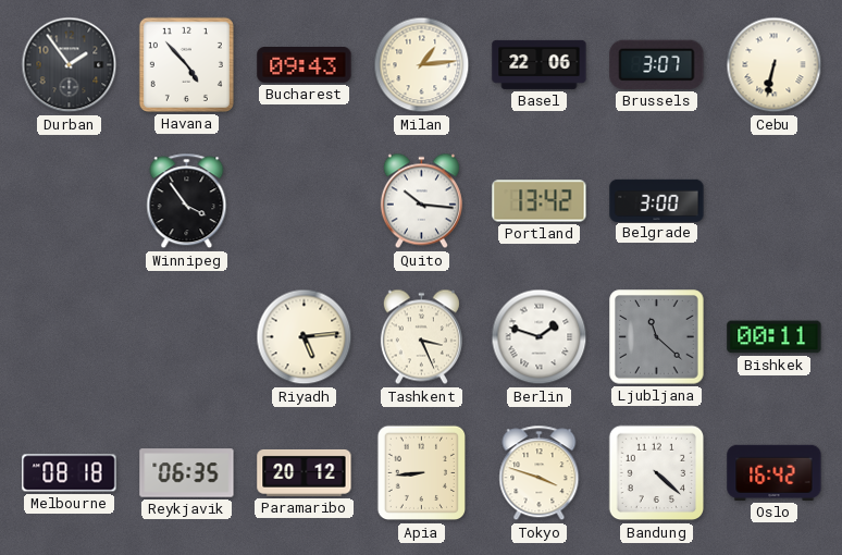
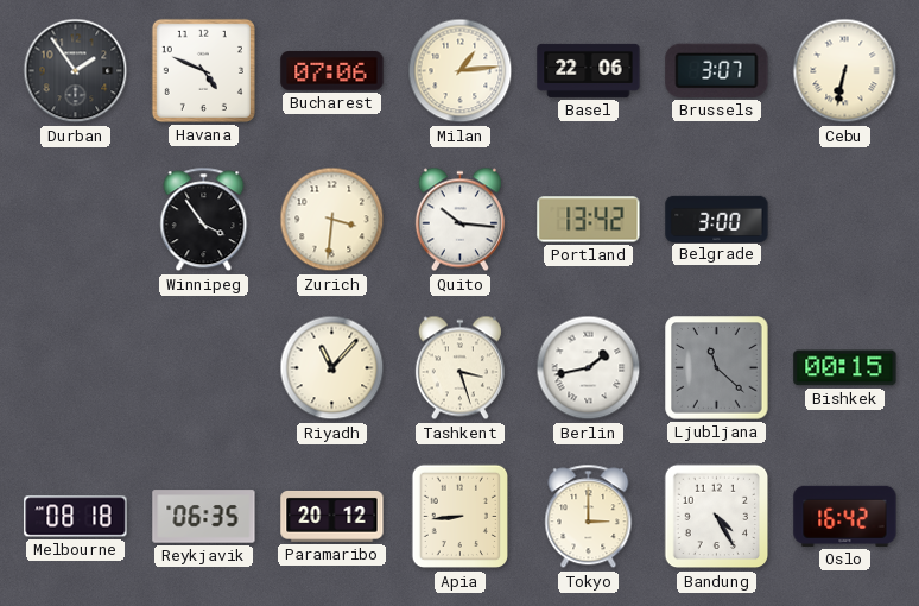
Havana: 4:53 -> 4:49
Bucharest: 09:43 -> 07:06
Zurich: none -> 3:31
Riyadh: 5:14 -> 11:07
Tashkent: 3:26 -> 3:27
Berlin: 1:48 -> 1:43
Bishkek: 00:11 -> 00:15
Tokyo: 3:48 -> 3:00
Bandung: 4:22 -> 4:25
